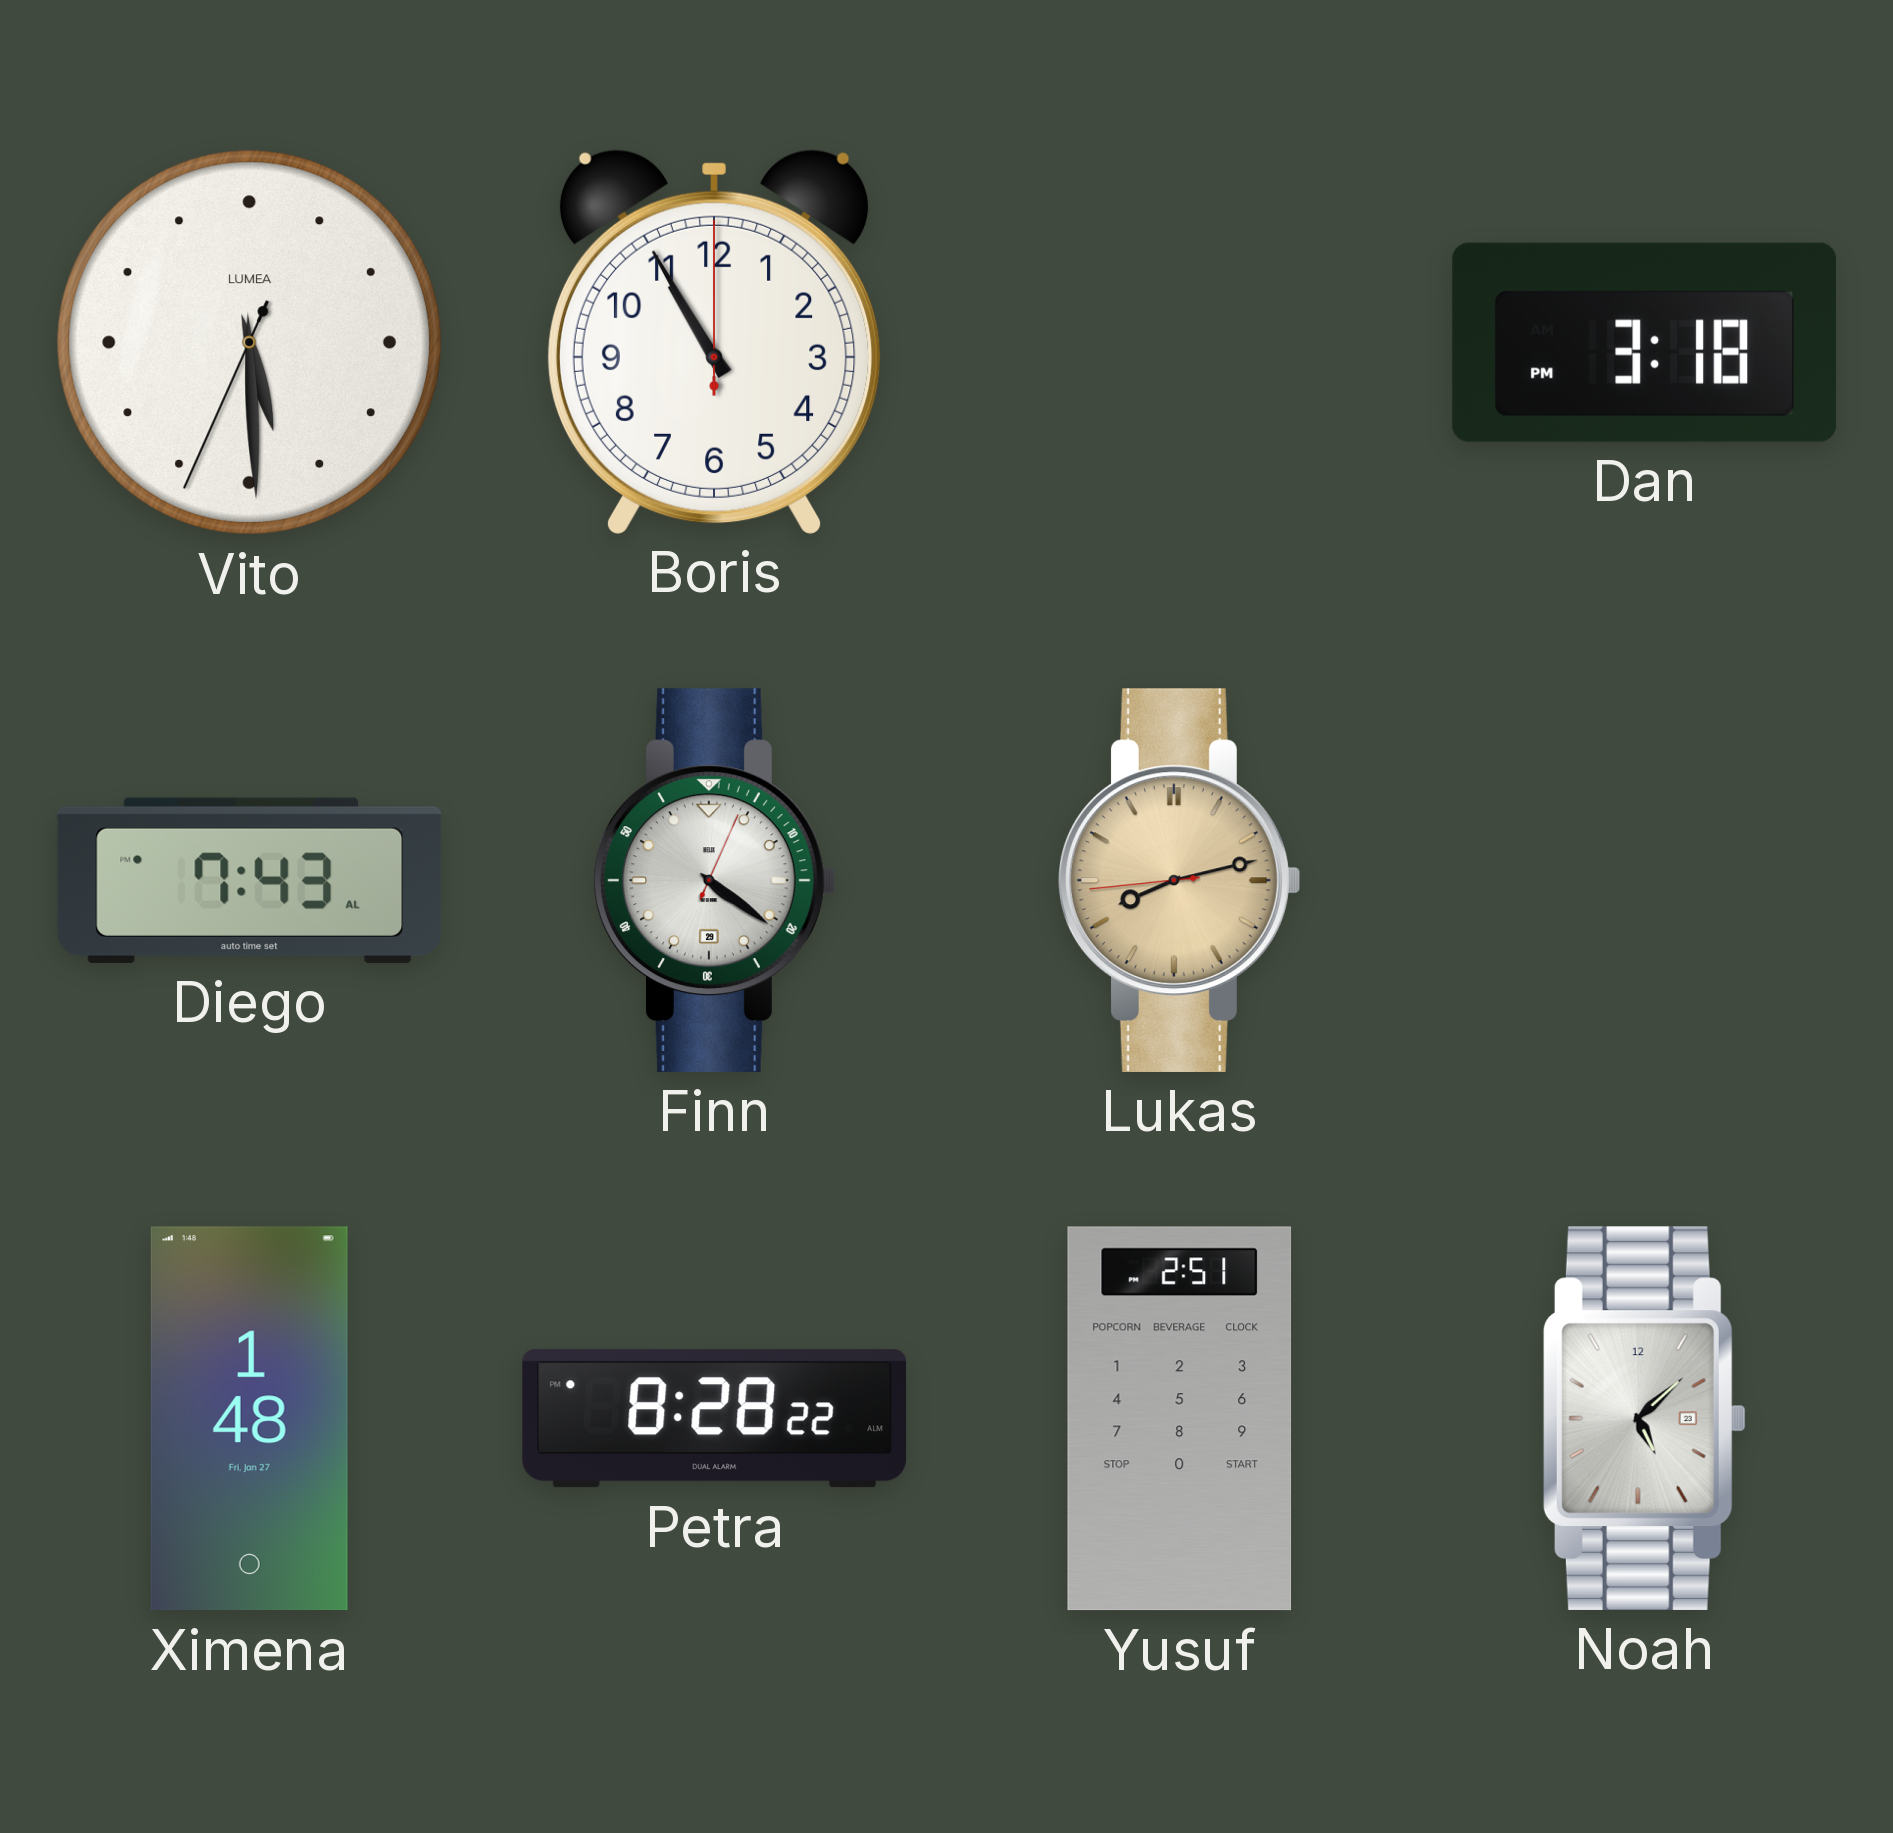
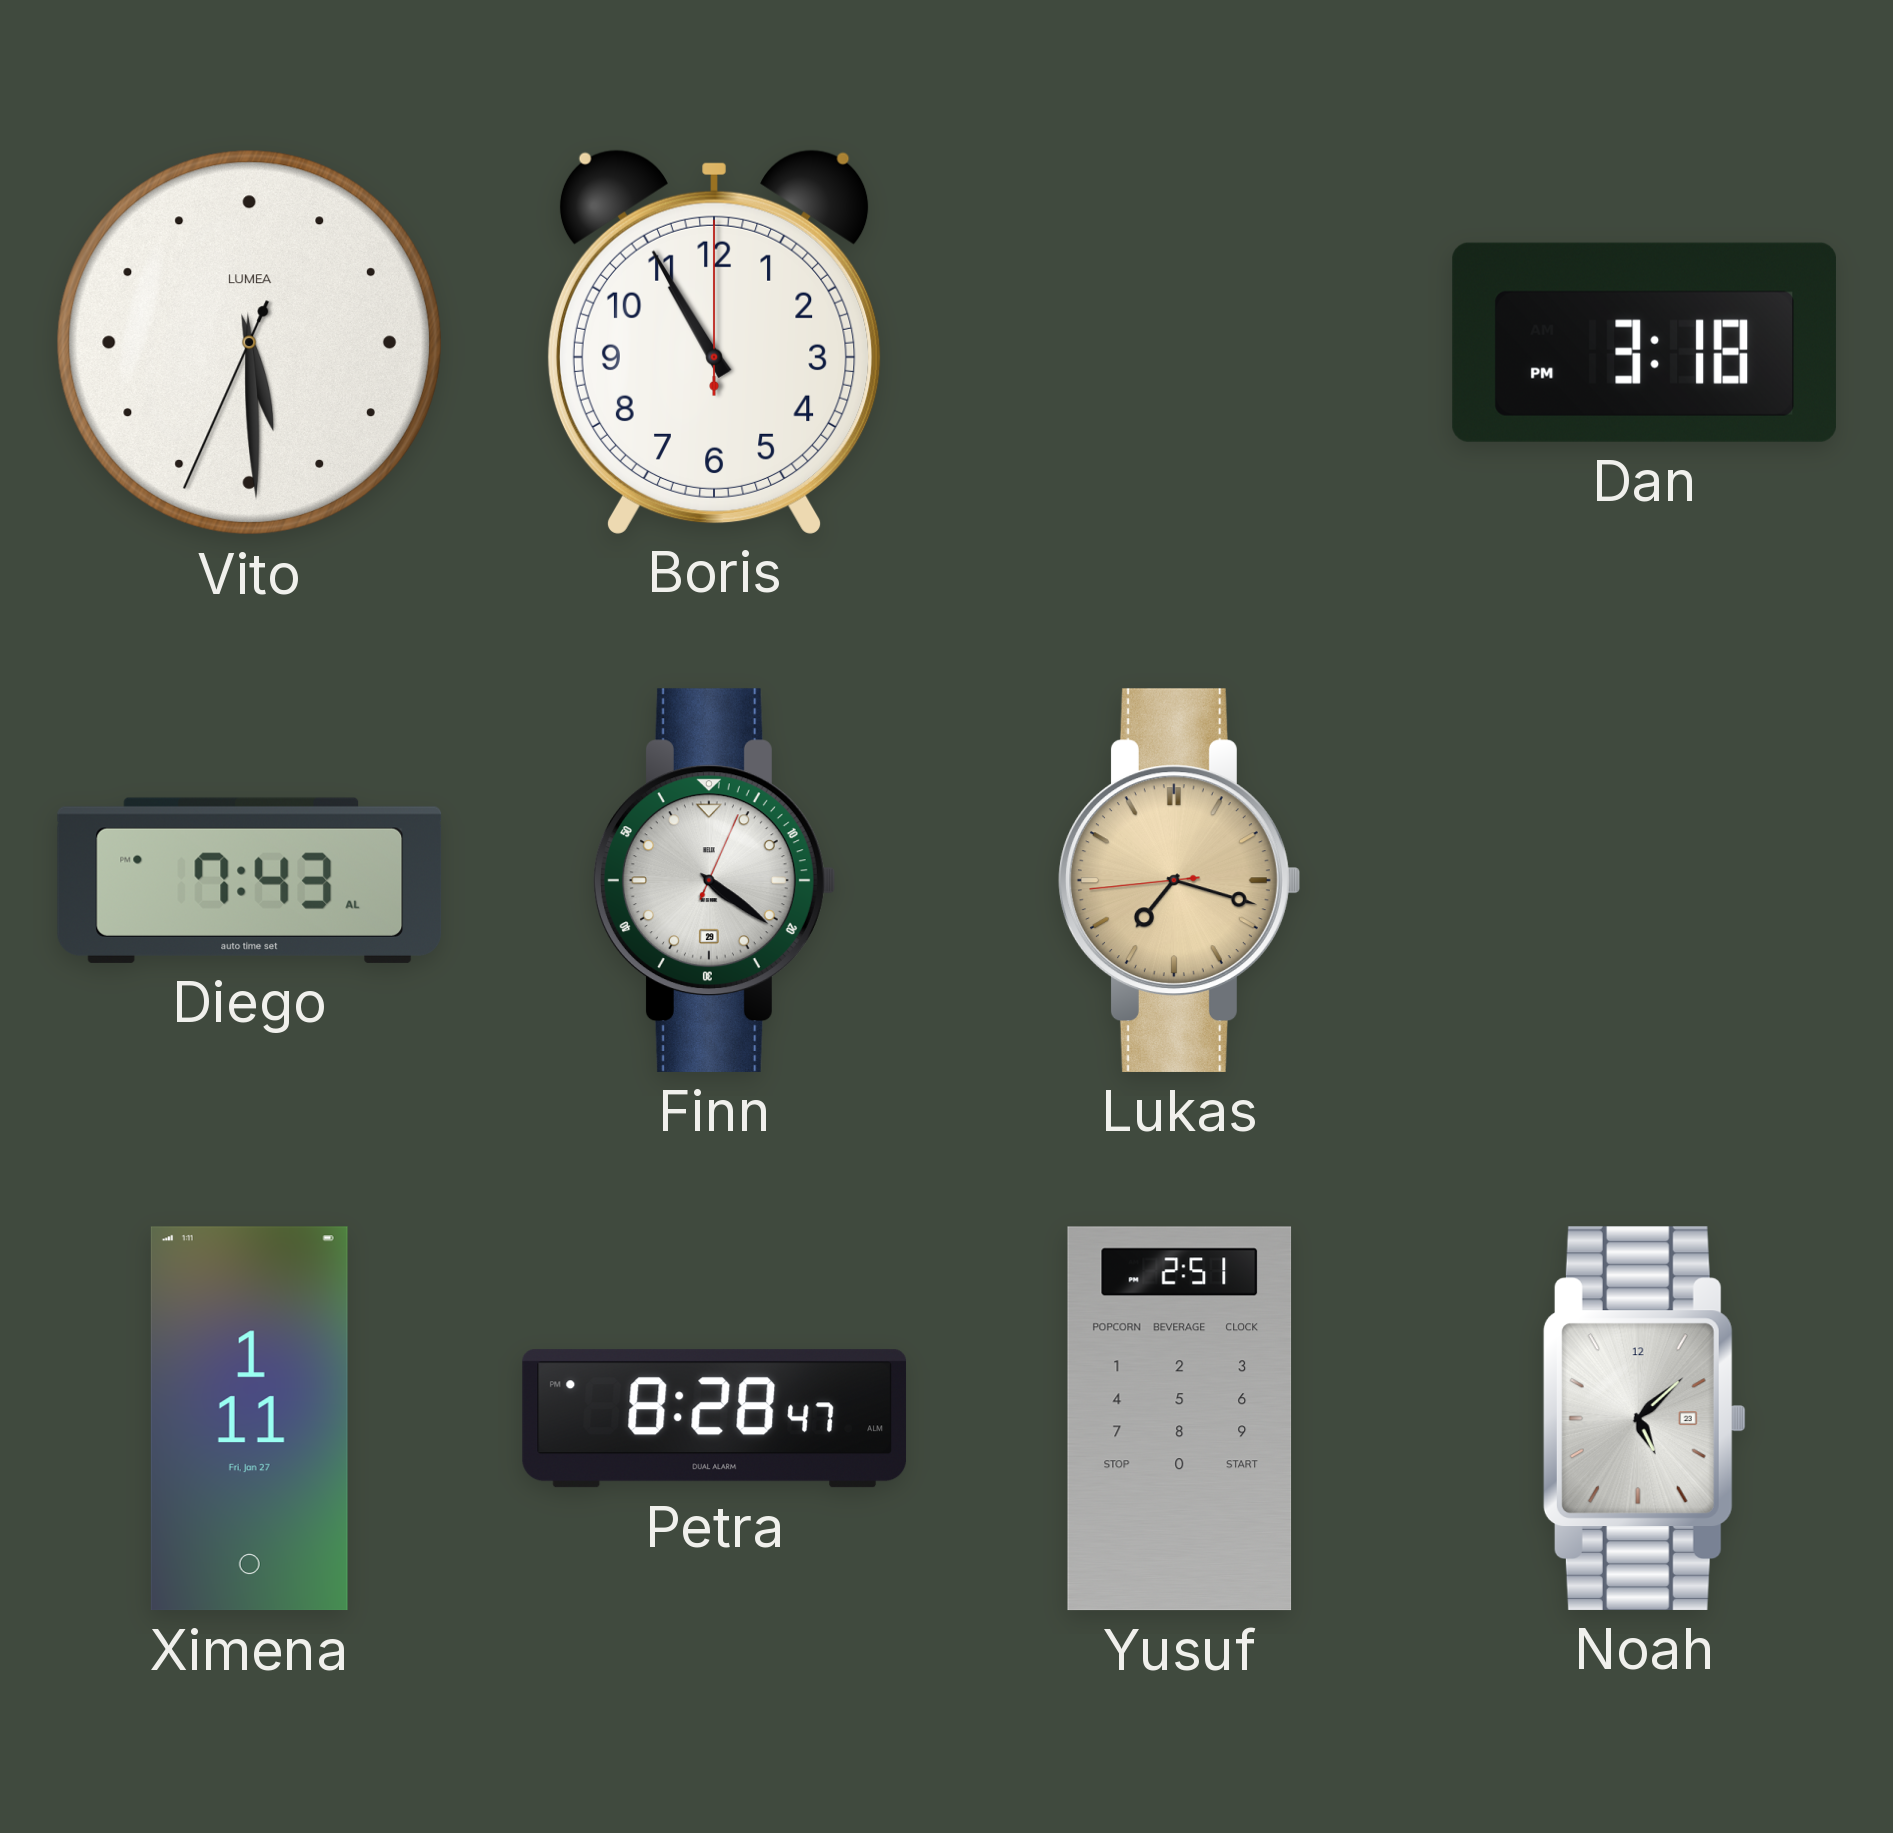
Lukas: 8:12 -> 7:17
Ximena: 1:48 -> 1:11
Petra: 8:28:22 -> 8:28:47
